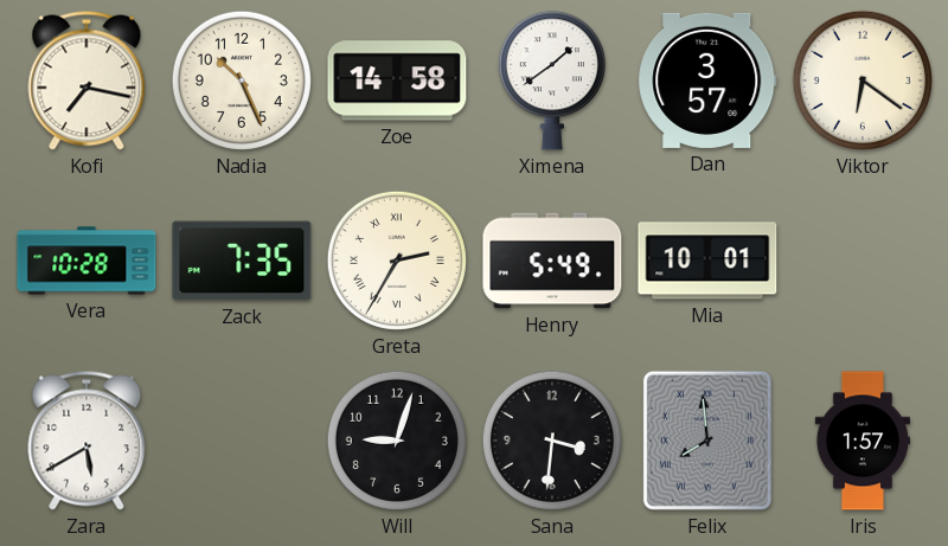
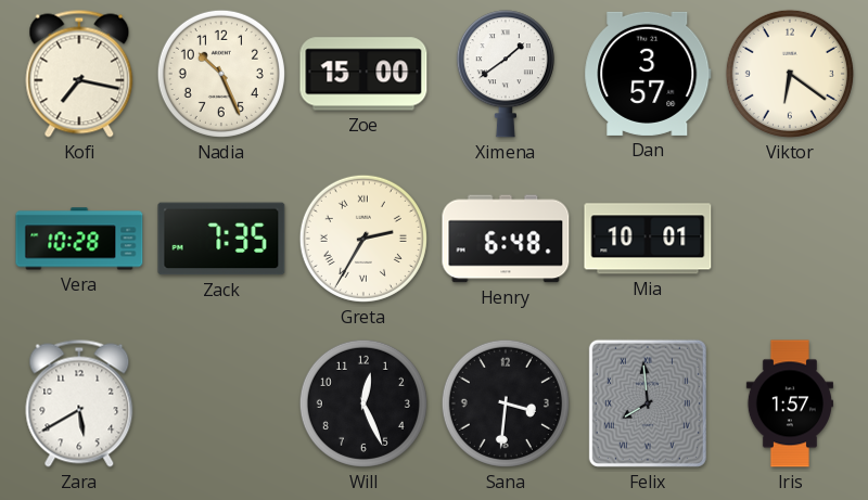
Zoe: 14:58 -> 15:00
Henry: 5:49 -> 6:48
Will: 9:03 -> 12:26
